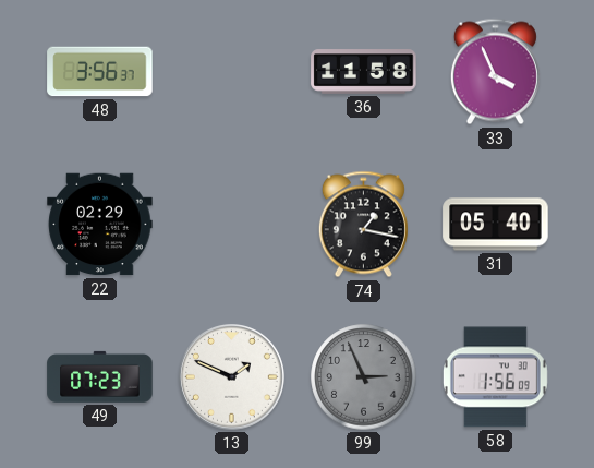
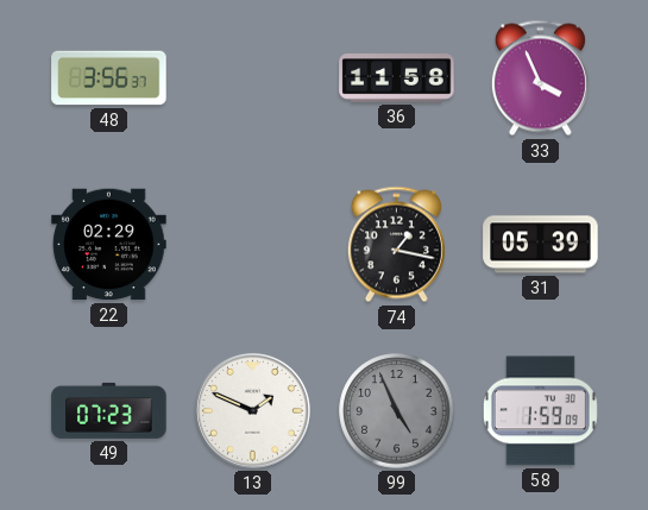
31: 05:40 -> 05:39
99: 2:56 -> 4:56
58: 1:56 -> 1:59
